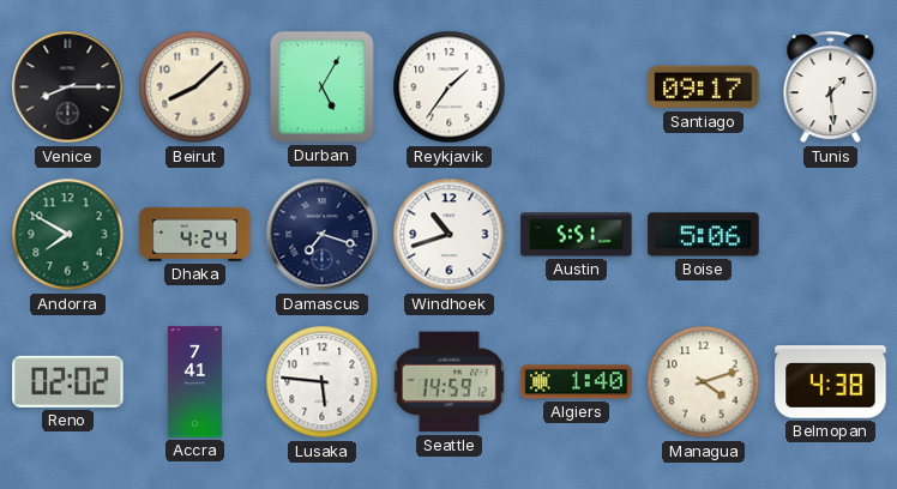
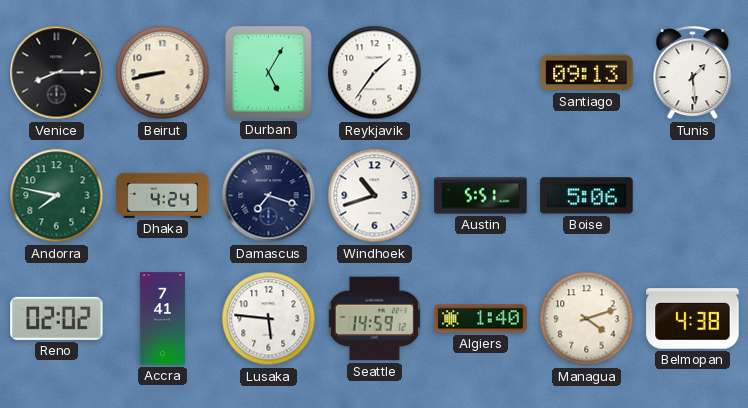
Beirut: 8:08 -> 8:43
Santiago: 09:17 -> 09:13
Andorra: 7:50 -> 7:47
